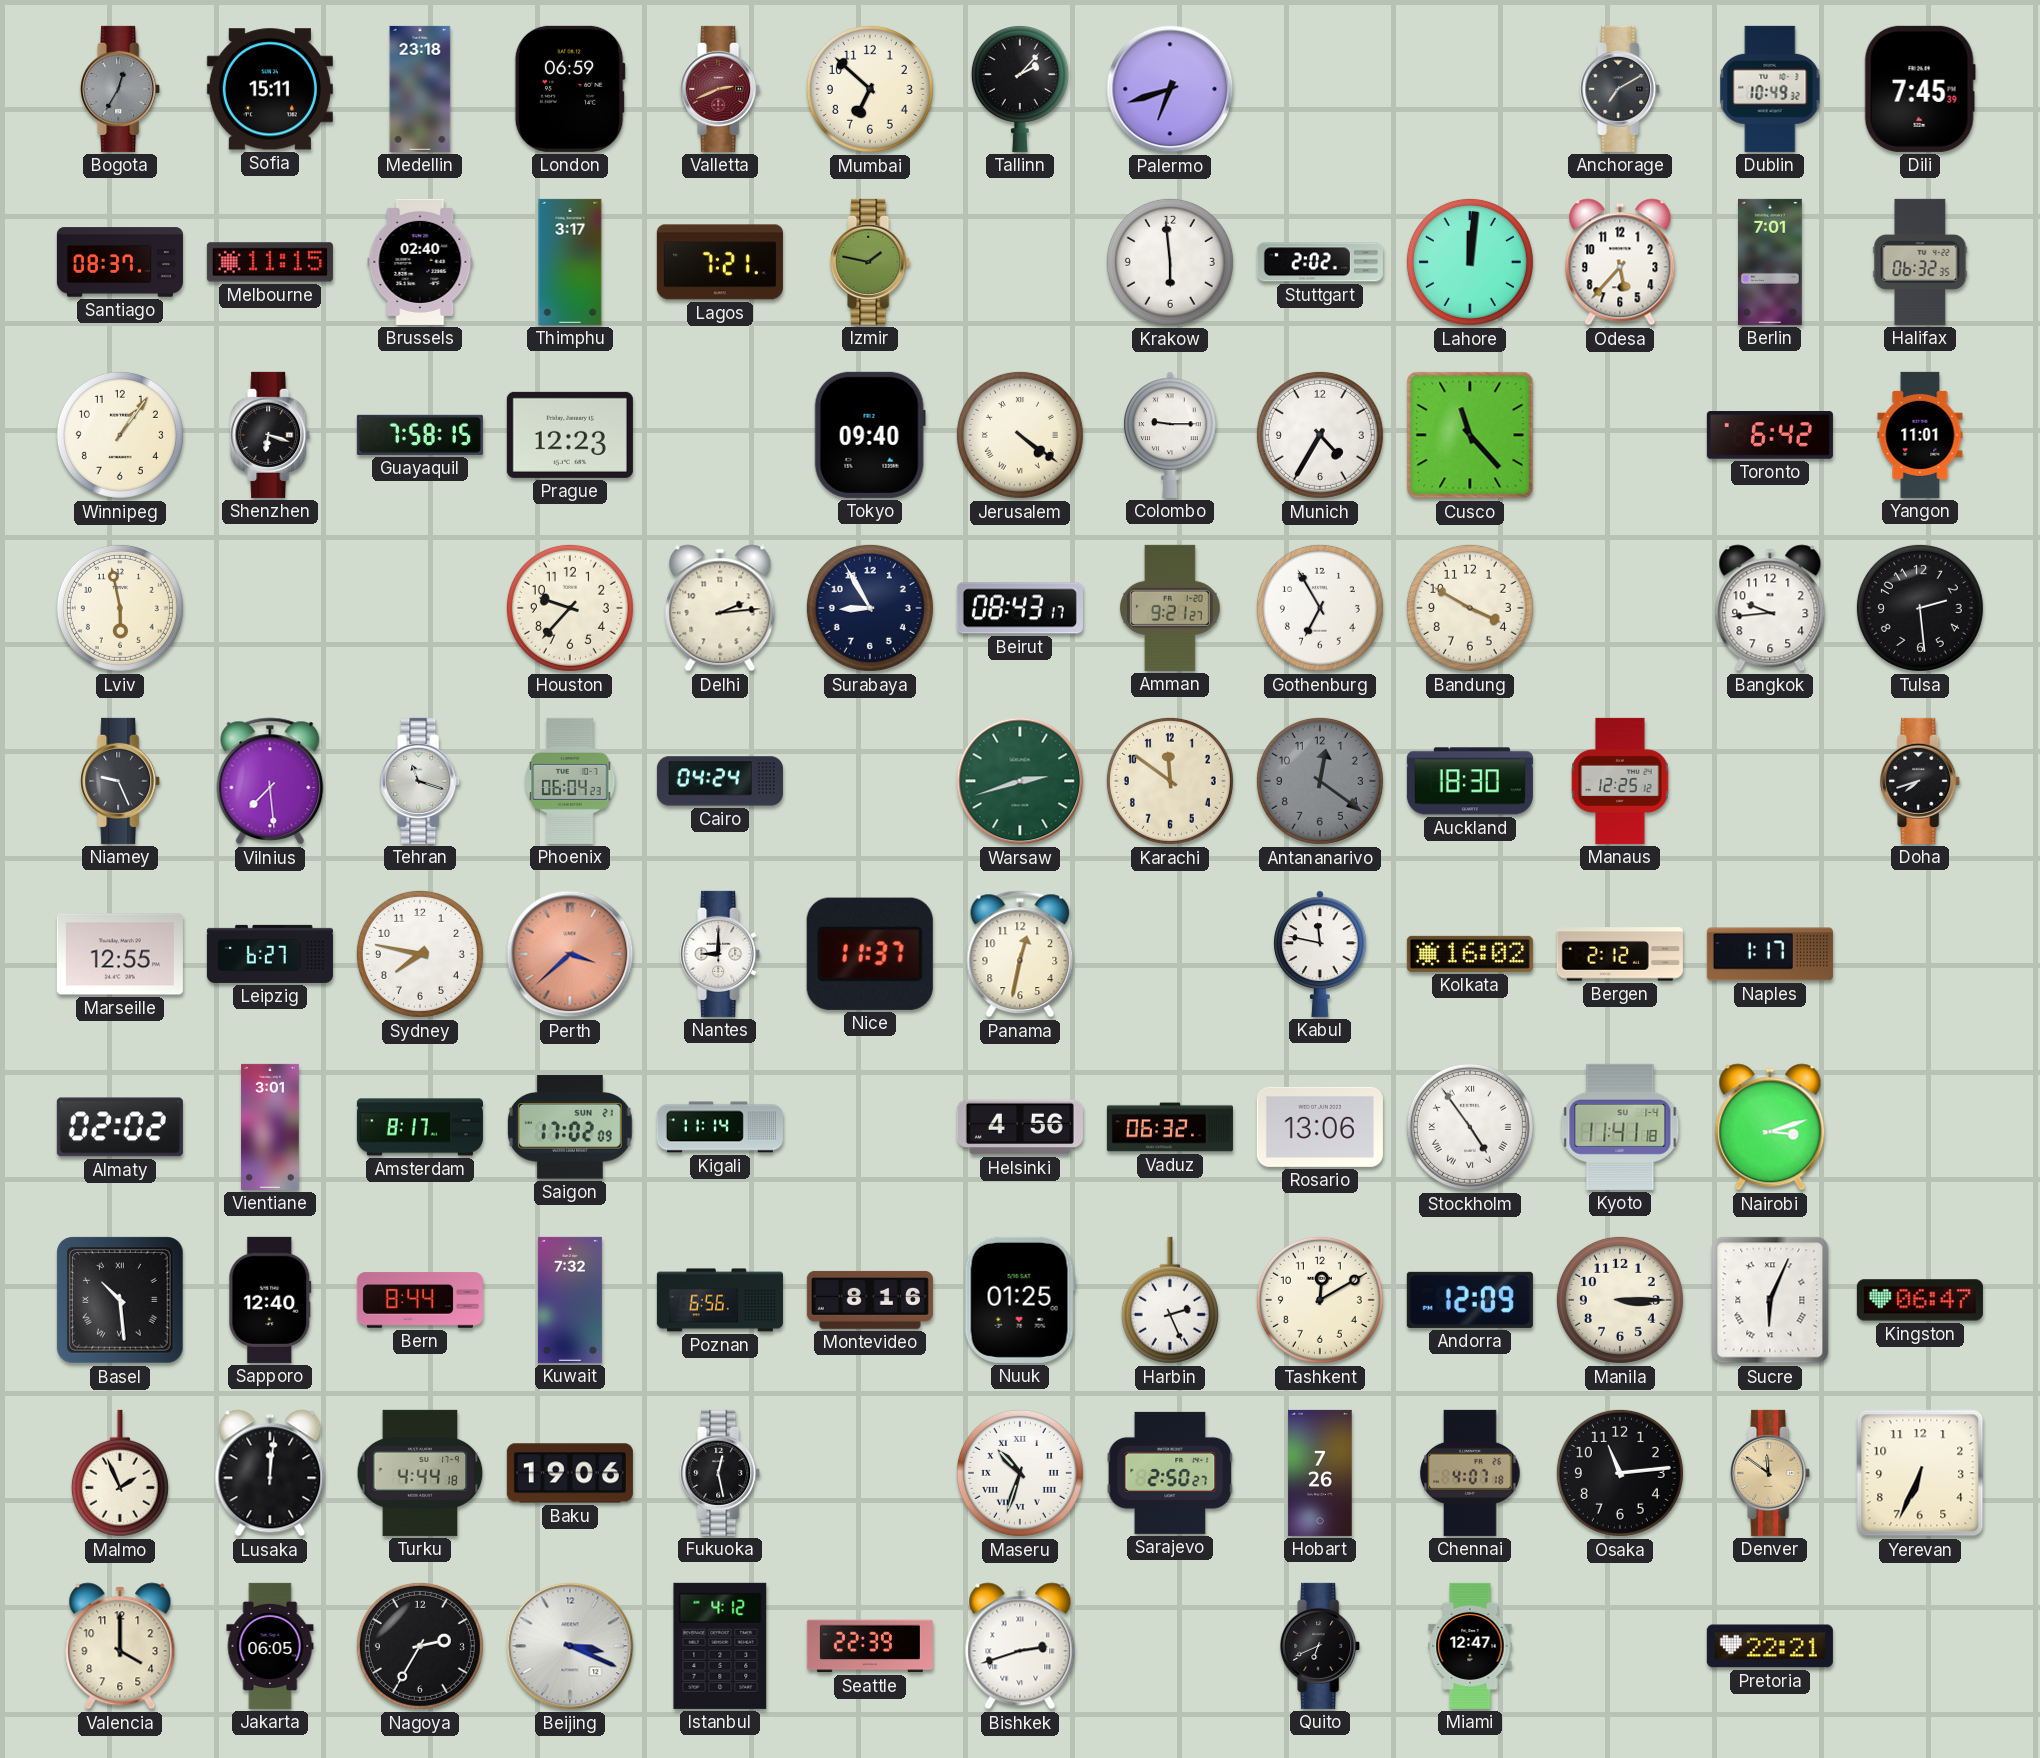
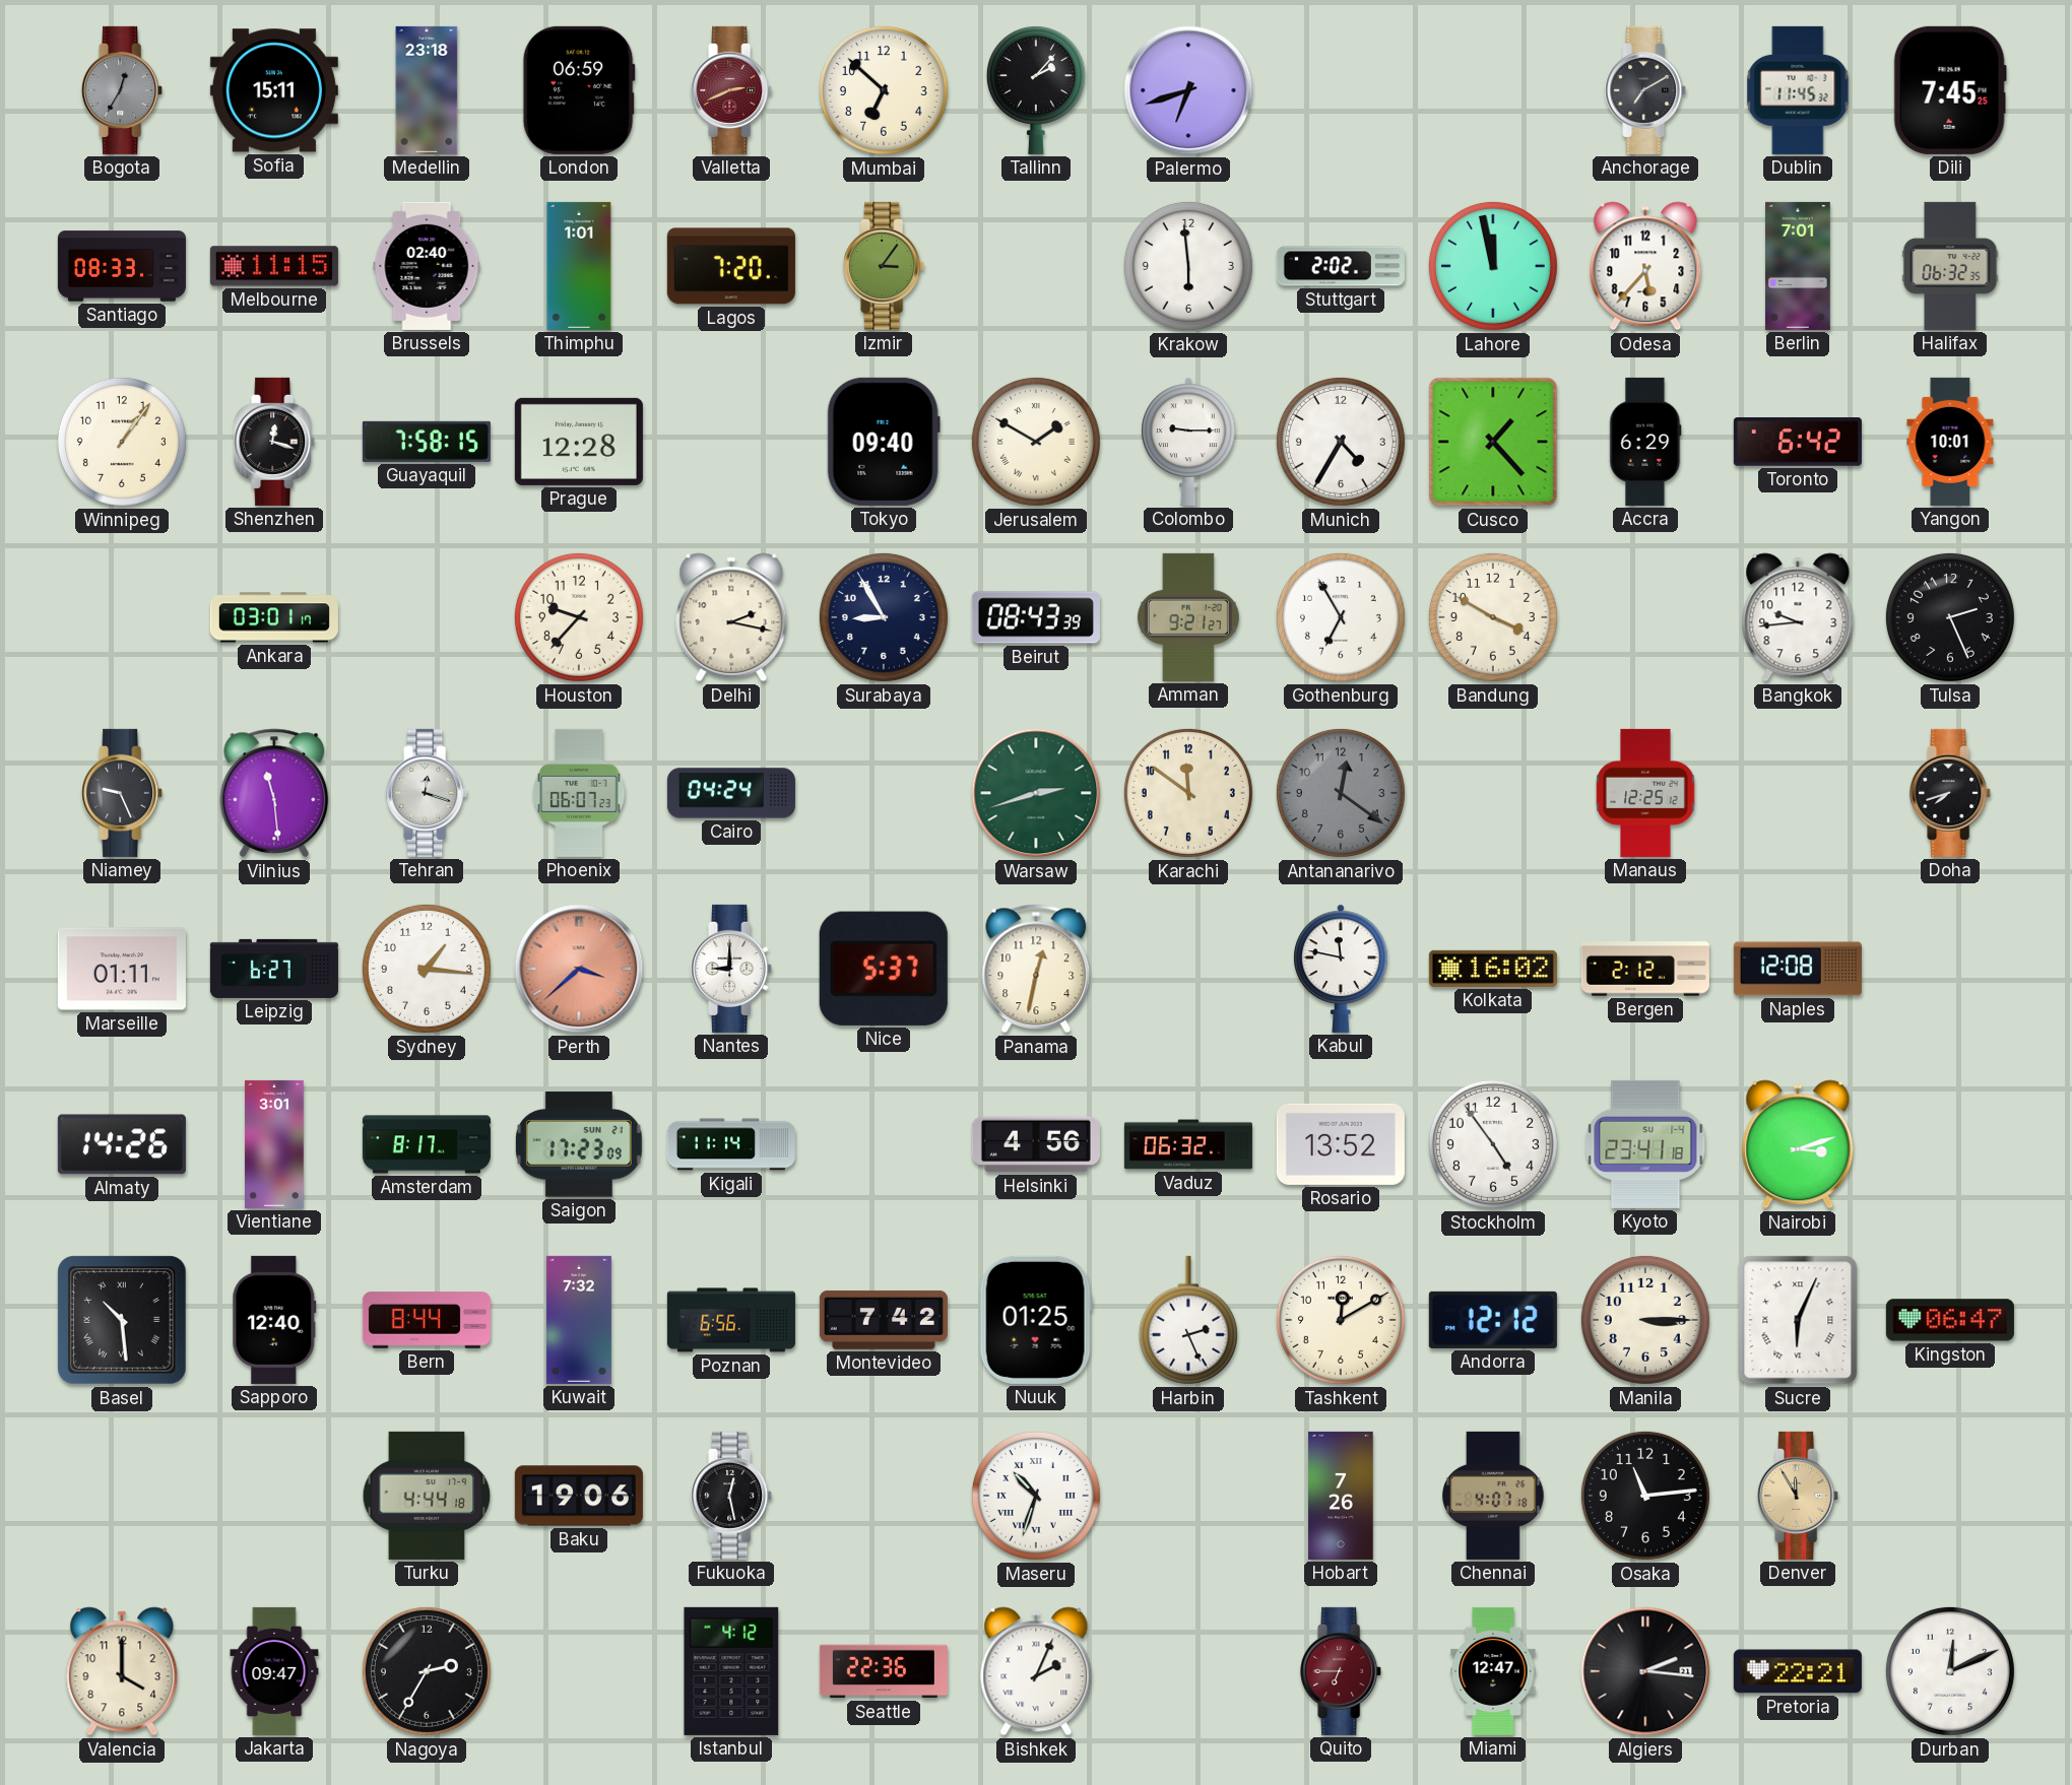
Dublin: 10:49 -> 11:45
Dili: 7:45:39 -> 7:45:25
Santiago: 08:37 -> 08:33
Thimphu: 3:17 -> 1:01
Lagos: 7:21 -> 7:20
Izmir: 1:47 -> 3:06
Lahore: 12:01 -> 11:58
Shenzhen: 6:18 -> 12:18
Prague: 12:23 -> 12:28
Jerusalem: 4:21 -> 1:50
Cusco: 11:23 -> 1:23
Accra: none -> 6:29
Yangon: 11:01 -> 10:01
Lviv: 5:58 -> none
Ankara: none -> 03:01
Delhi: 2:14 -> 2:17
Beirut: 08:43:17 -> 08:43:39
Tulsa: 2:29 -> 2:26
Vilnius: 7:29 -> 11:29
Tehran: 11:18 -> 12:18
Phoenix: 06:04 -> 06:07
Auckland: 18:30 -> none
Marseille: 12:55 -> 01:11
Sydney: 7:47 -> 1:16
Nice: 11:37 -> 5:37
Naples: 1:17 -> 12:08
Almaty: 02:02 -> 14:26
Saigon: 17:02 -> 17:23
Rosario: 13:06 -> 13:52
Stockholm numerals: Roman -> Arabic
Kyoto: 11:41 -> 23:41
Montevideo: 8:16 -> 7:42
Andorra: 12:09 -> 12:12
Malmo: 1:56 -> none
Lusaka: 12:01 -> none
Sarajevo: 2:50 -> none
Denver: 11:51 -> 11:55
Yerevan: 6:34 -> none
Jakarta: 06:05 -> 09:47
Beijing: 3:19 -> none
Seattle: 22:39 -> 22:36
Bishkek: 2:42 -> 2:04
Quito: 6:41 -> 6:45
Quito dial: black -> burgundy
Algiers: none -> 2:16
Durban: none -> 12:11
